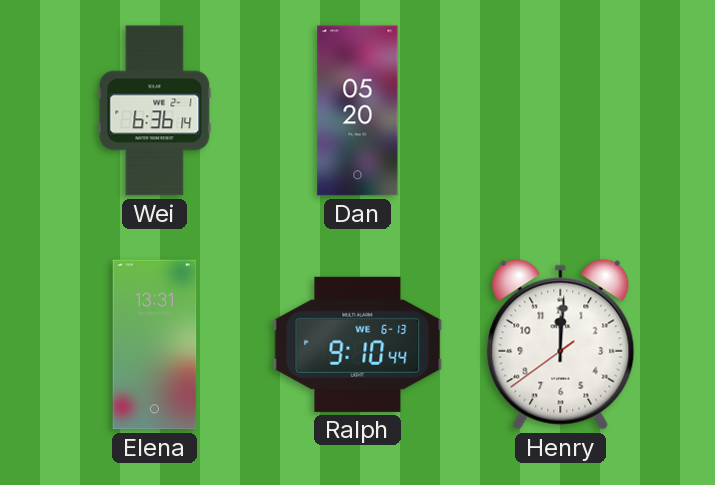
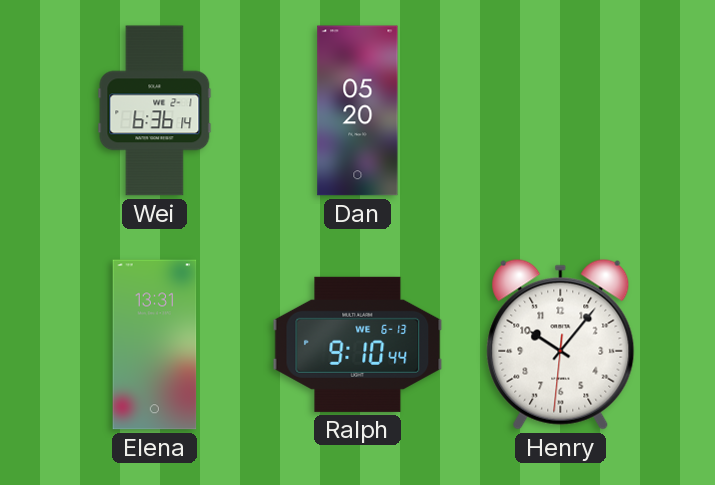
Henry: 12:00 -> 10:06
